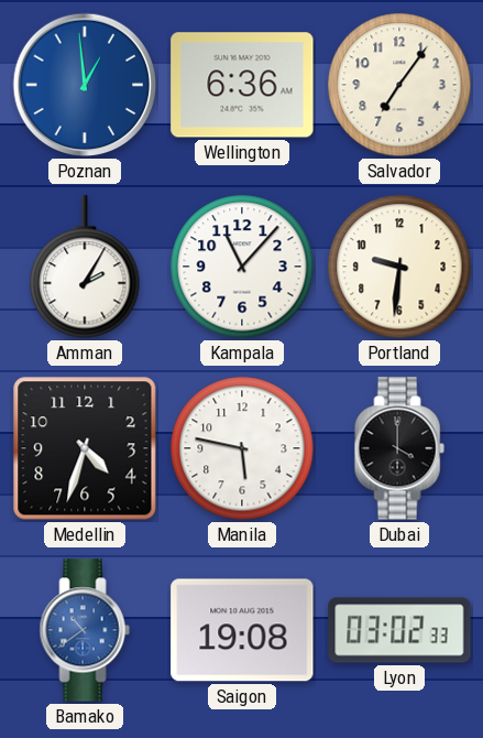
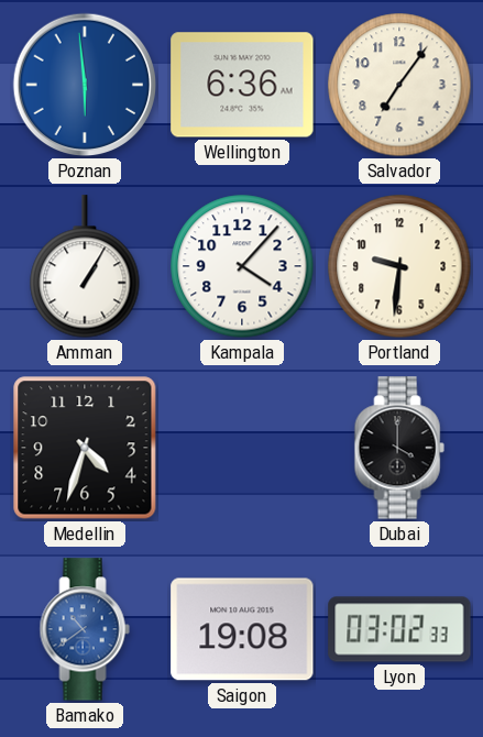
Poznan: 12:59 -> 5:59
Amman: 2:05 -> 1:05
Kampala: 11:07 -> 4:07
Manila: 5:47 -> none
